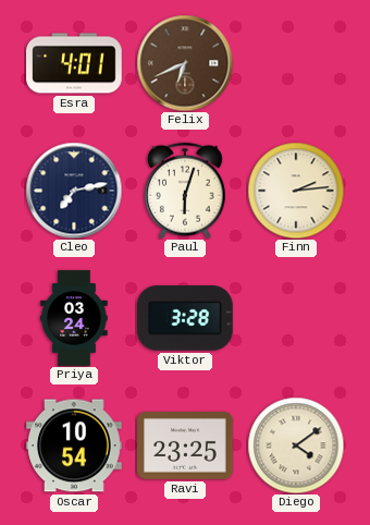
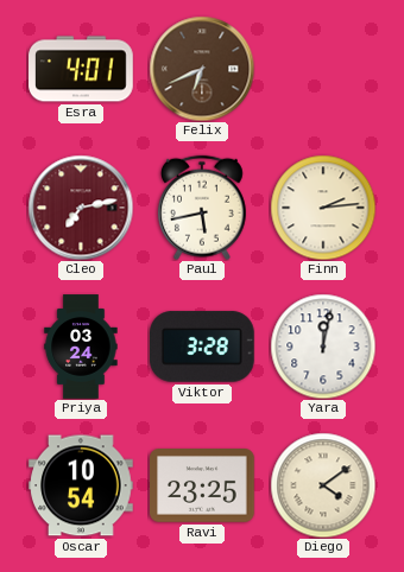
Cleo dial: navy -> burgundy
Paul: 6:03 -> 5:43
Yara: none -> 12:02
